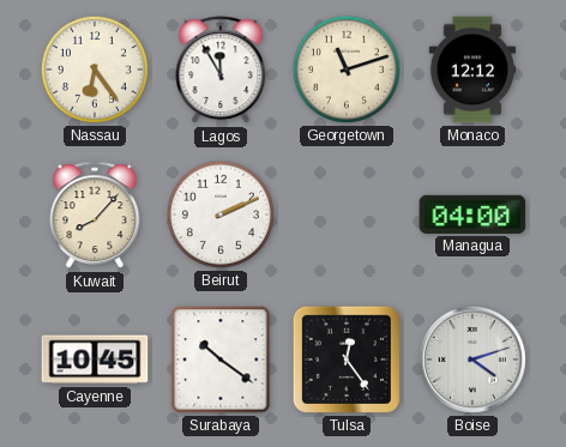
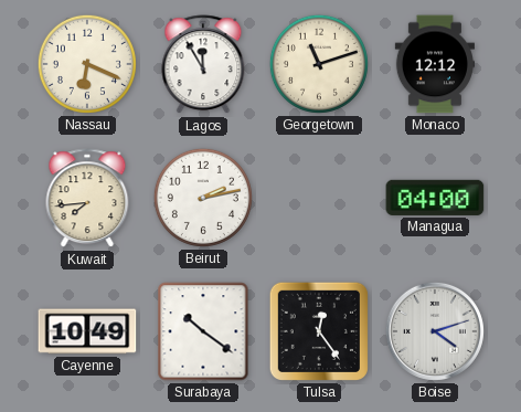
Nassau: 6:24 -> 6:19
Kuwait: 8:07 -> 7:44
Beirut: 2:11 -> 2:13
Cayenne: 10:45 -> 10:49
